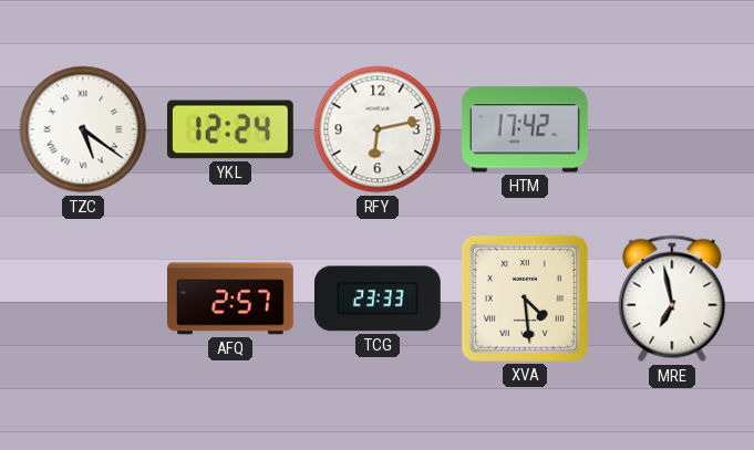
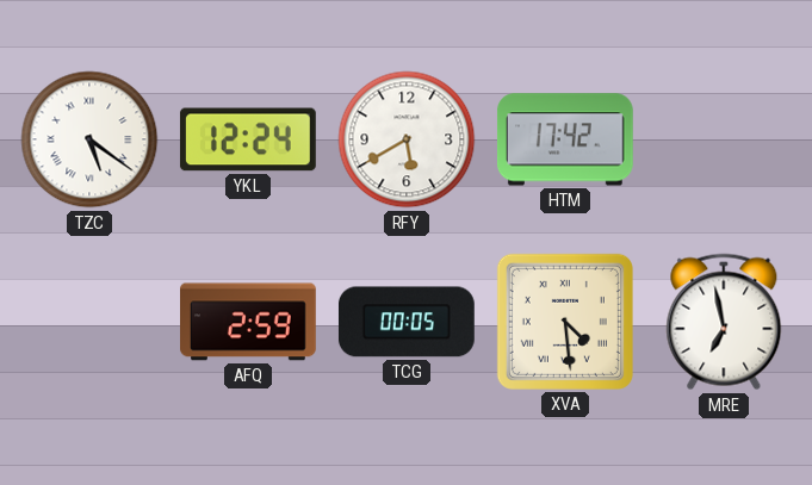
RFY: 6:13 -> 5:40
AFQ: 2:57 -> 2:59
TCG: 23:33 -> 00:05
